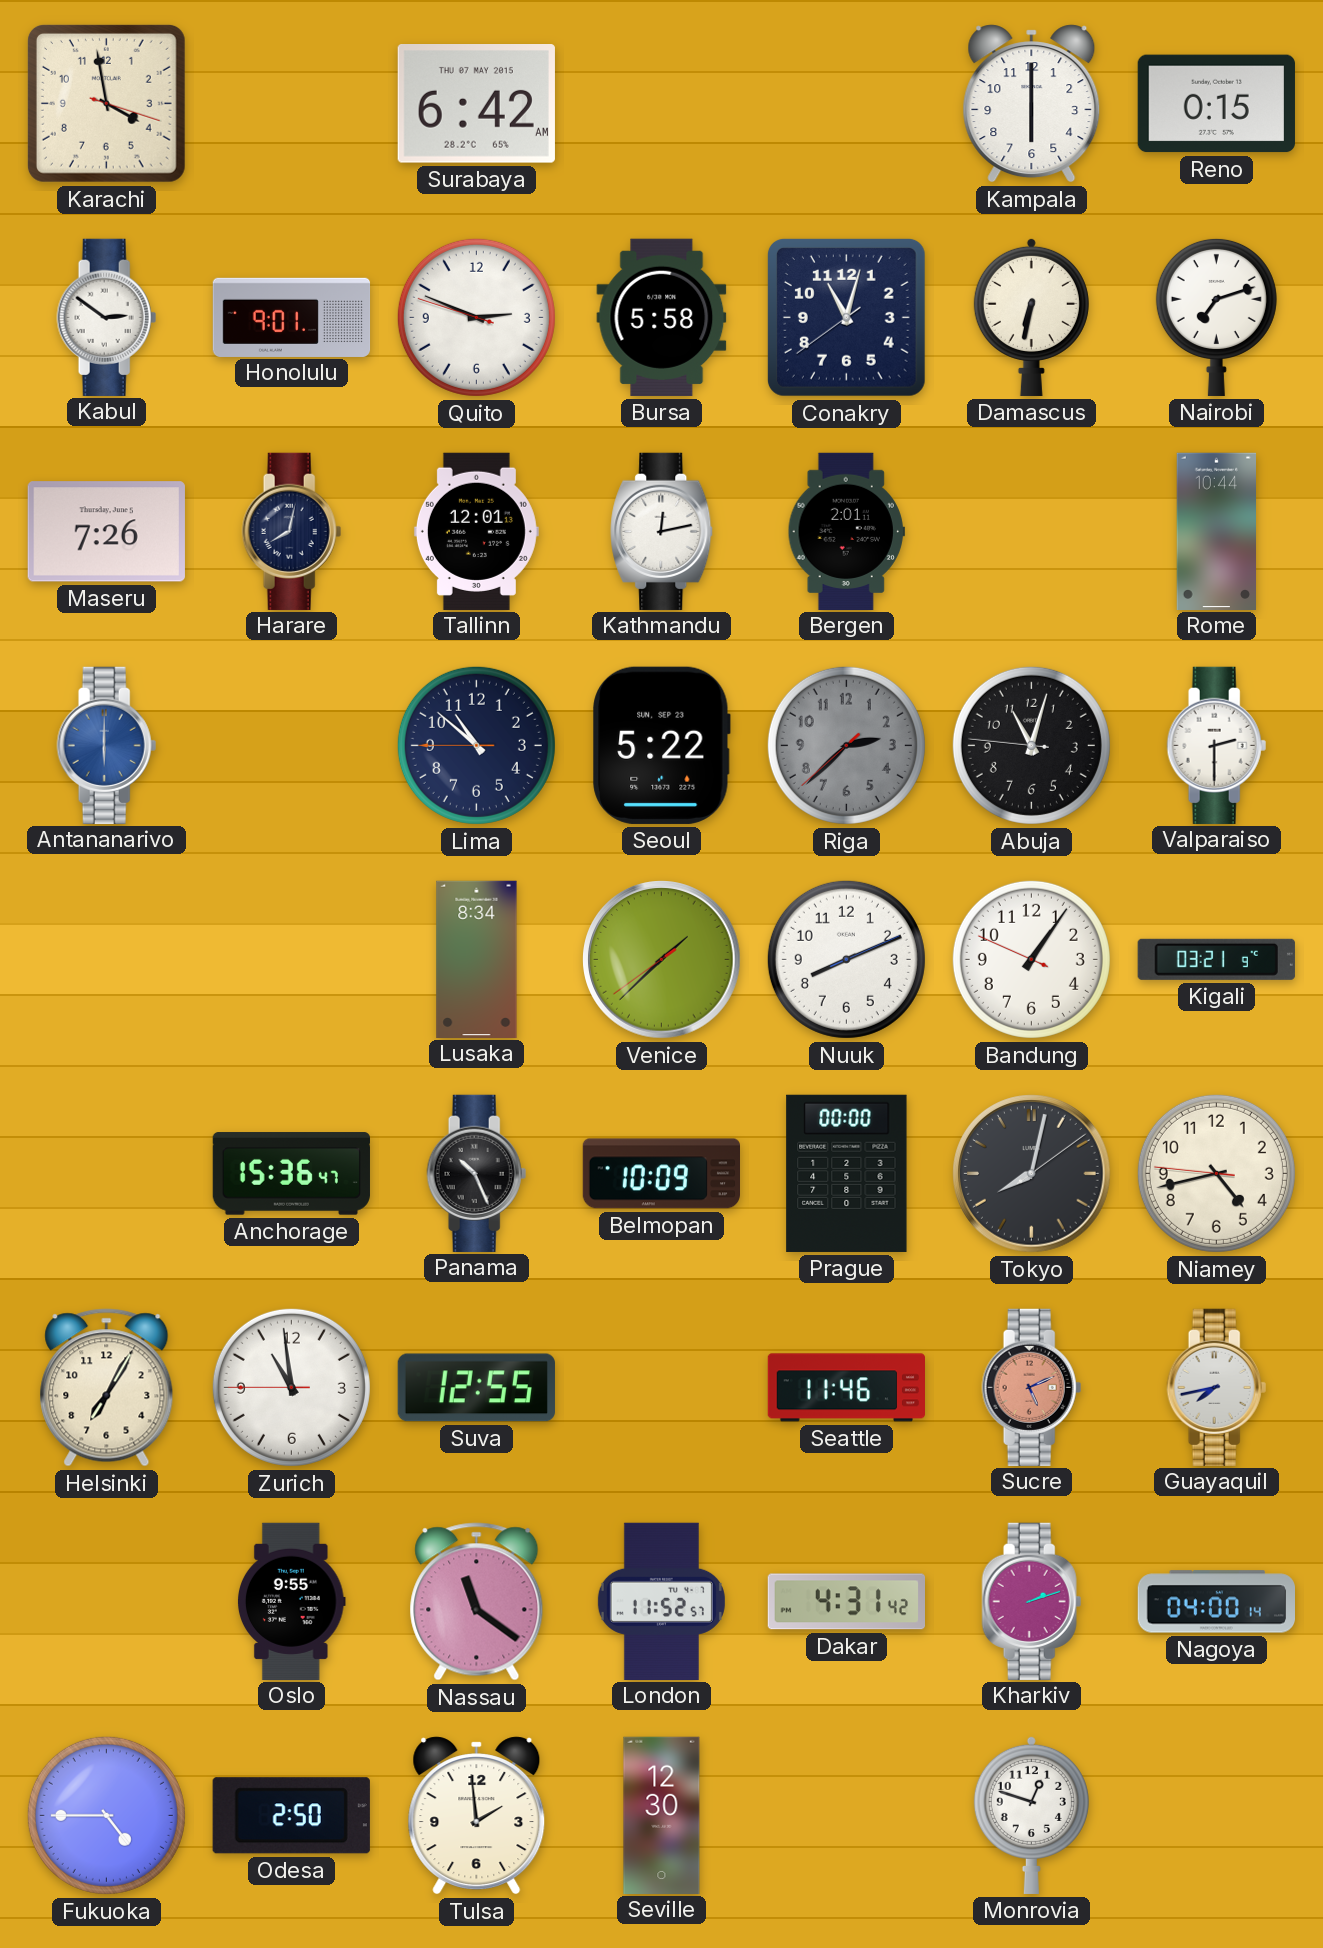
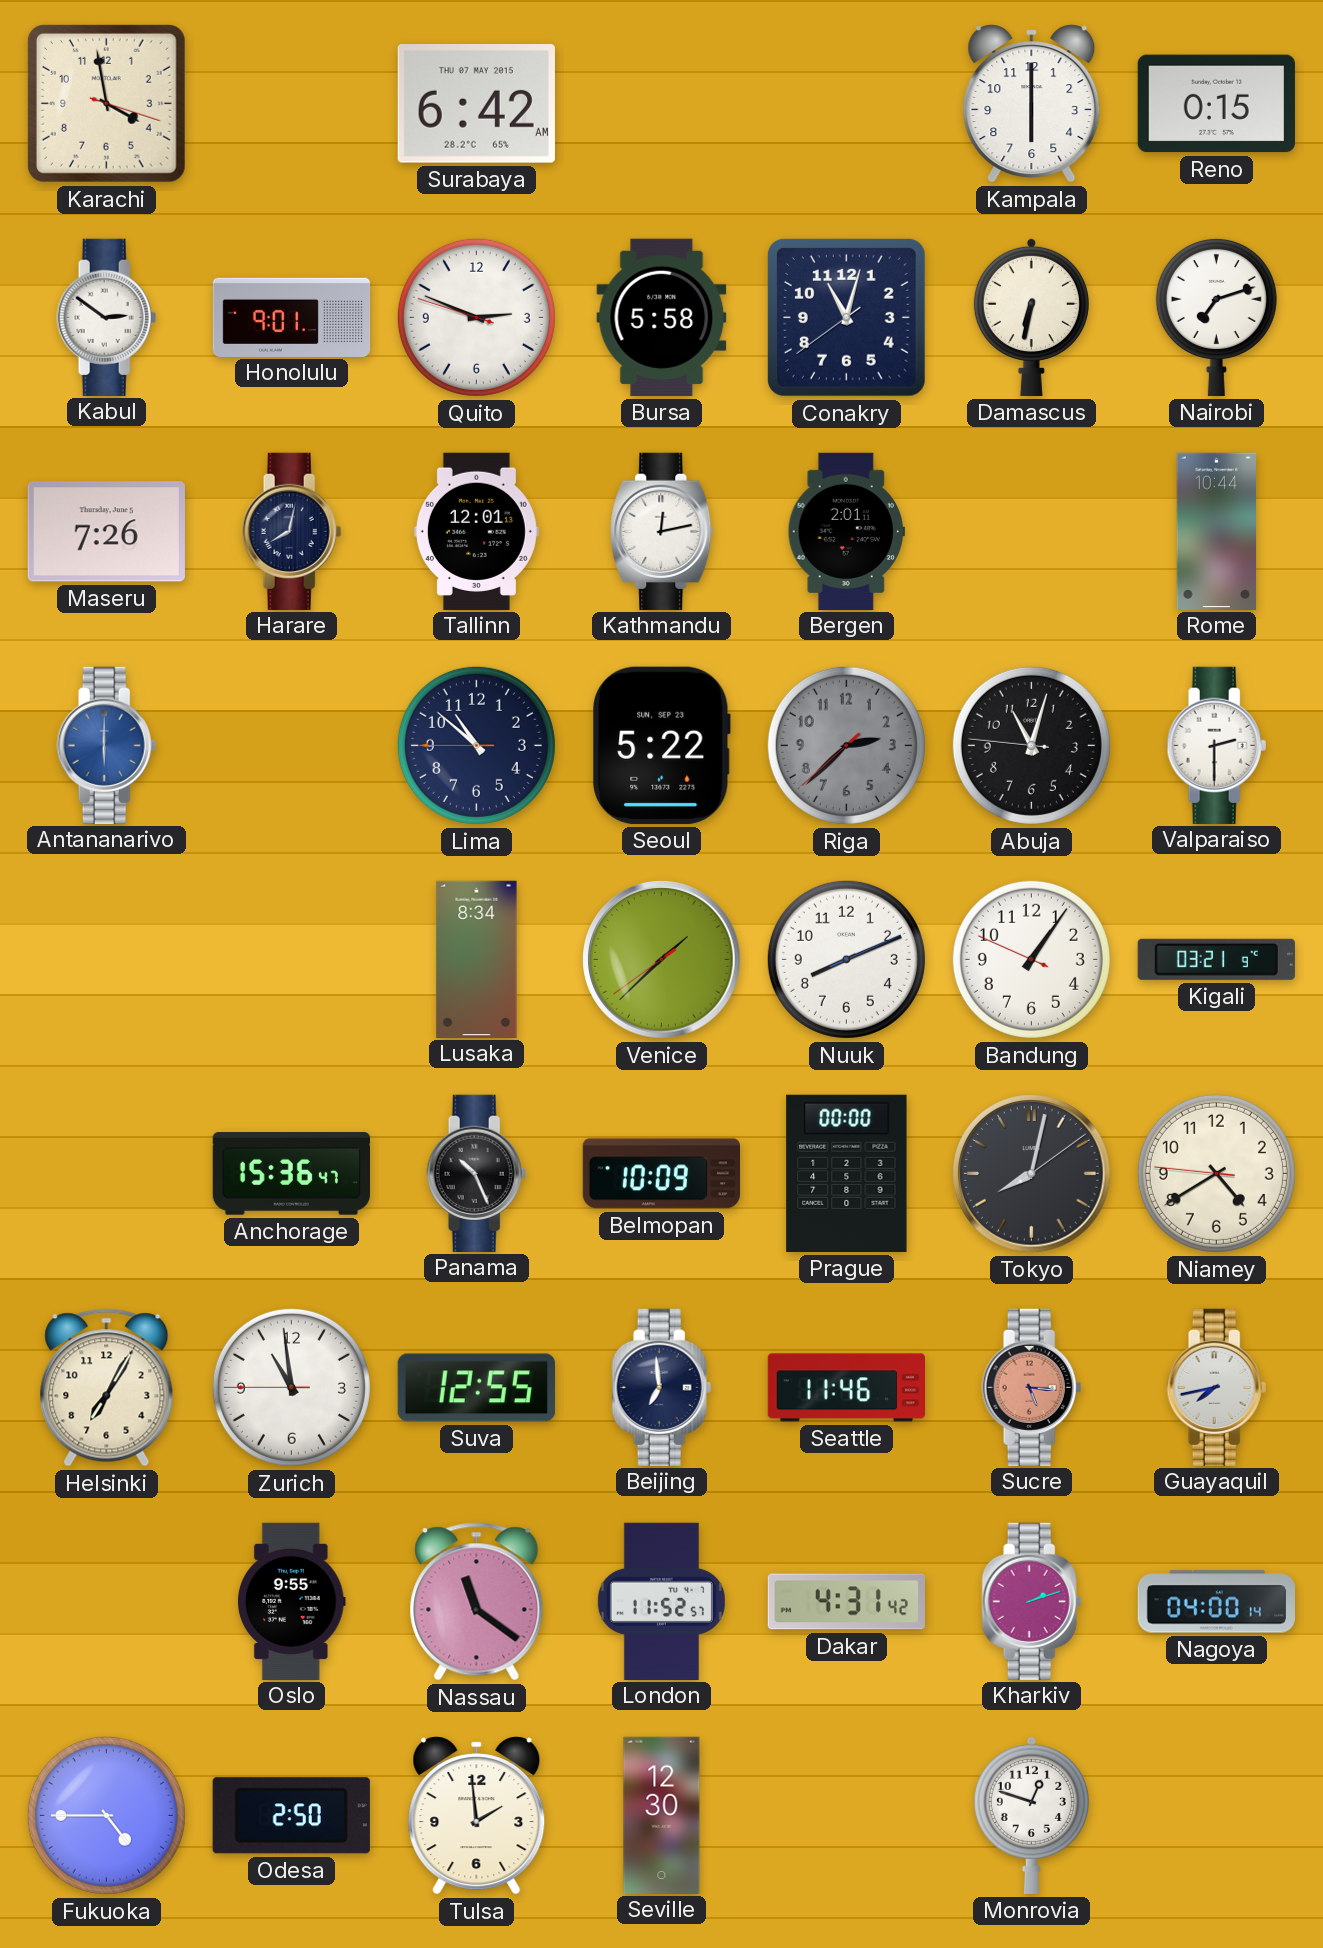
Niamey: 4:42 -> 4:39
Beijing: none -> 6:59
Sucre: 5:11 -> 5:16
